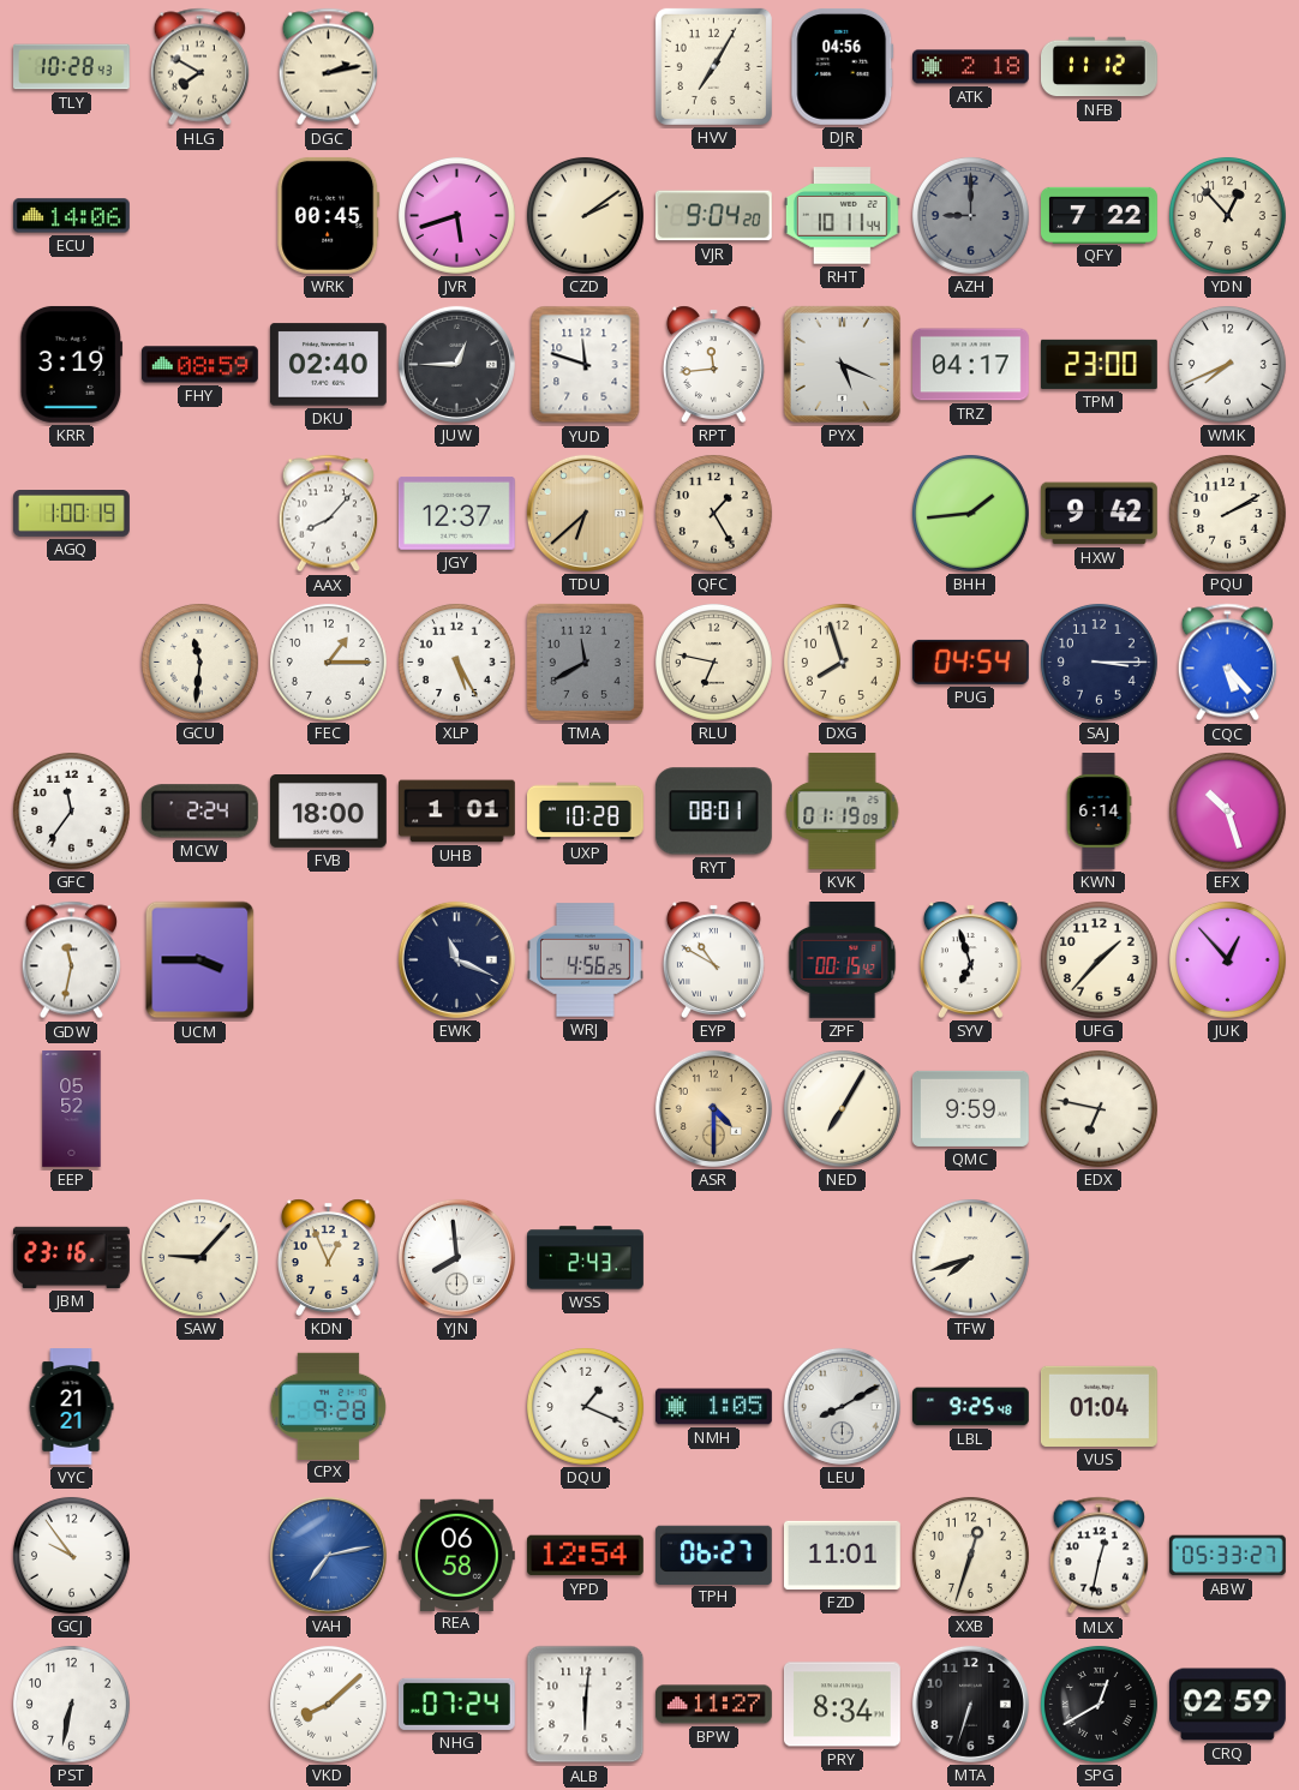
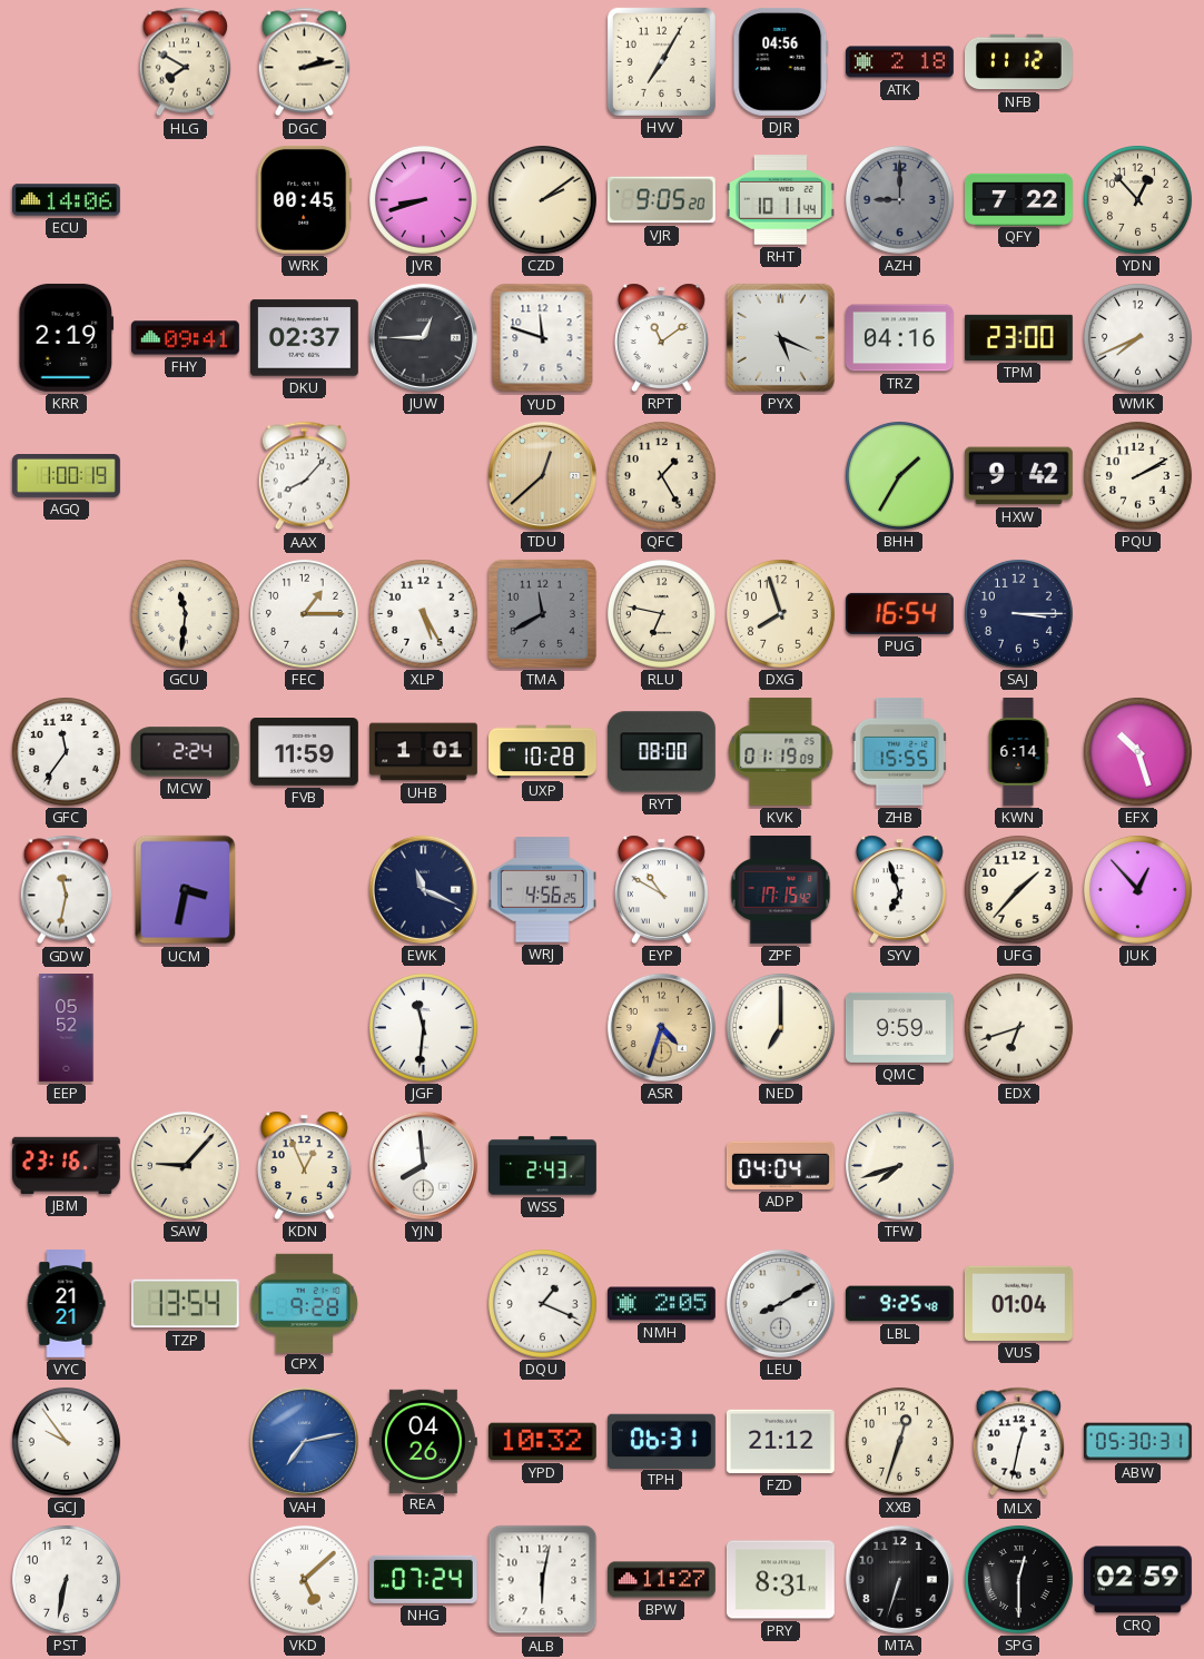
TLY: 10:28 -> none
JVR: 5:42 -> 8:42
VJR: 9:04 -> 9:05
KRR: 3:19 -> 2:19
FHY: 08:59 -> 09:41
DKU: 02:40 -> 02:37
RPT: 11:44 -> 11:09
TRZ: 04:17 -> 04:16
JGY: 12:37 -> none
TDU: 6:38 -> 12:38
BHH: 1:44 -> 1:35
PUG: 04:54 -> 16:54
CQC: 5:23 -> none
FVB: 18:00 -> 11:59
RYT: 08:01 -> 08:00
ZHB: none -> 15:55
UCM: 3:45 -> 3:32
ZPF: 00:15 -> 17:15
JGF: none -> 11:31
ASR: 4:30 -> 4:33
NED: 7:05 -> 7:00
EDX: 6:47 -> 6:42
ADP: none -> 04:04
TZP: none -> 13:54
NMH: 1:05 -> 2:05
REA: 06:58 -> 04:26
YPD: 12:54 -> 10:32
TPH: 06:27 -> 06:31
FZD: 11:01 -> 21:12
ABW: 05:33 -> 05:30
VKD: 8:08 -> 5:08
ALB: 6:01 -> 6:02
PRY: 8:34 -> 8:31
SPG: 12:40 -> 12:30
